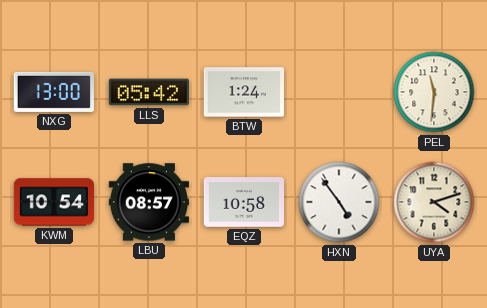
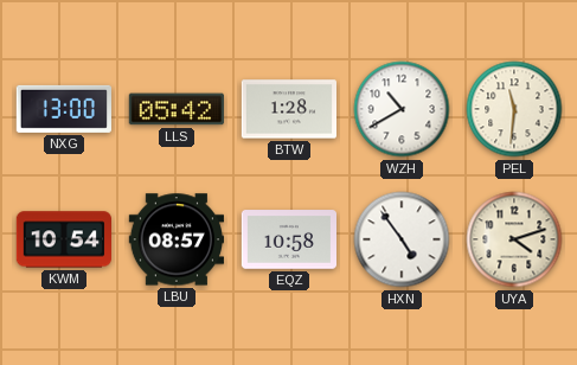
BTW: 1:24 -> 1:28
WZH: none -> 10:40
